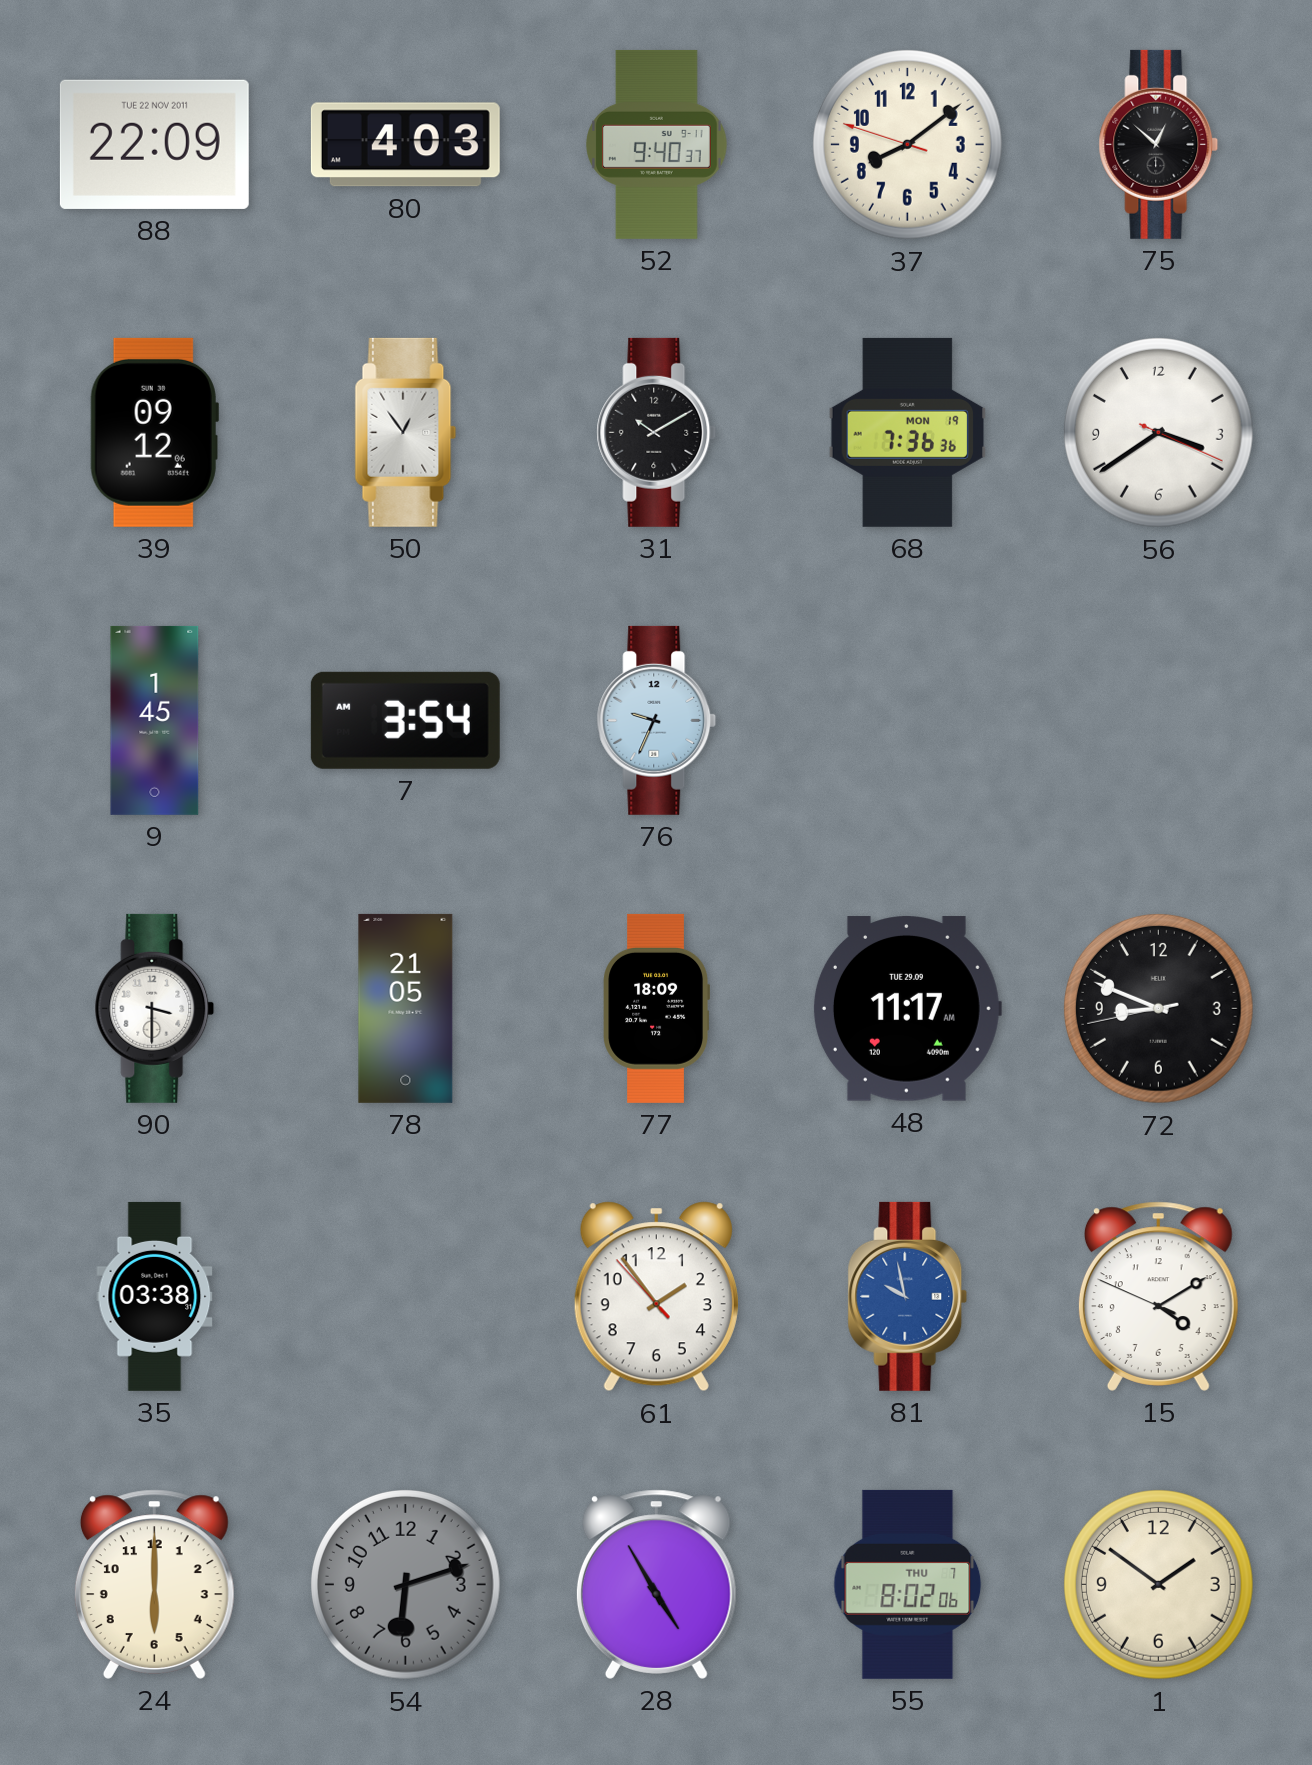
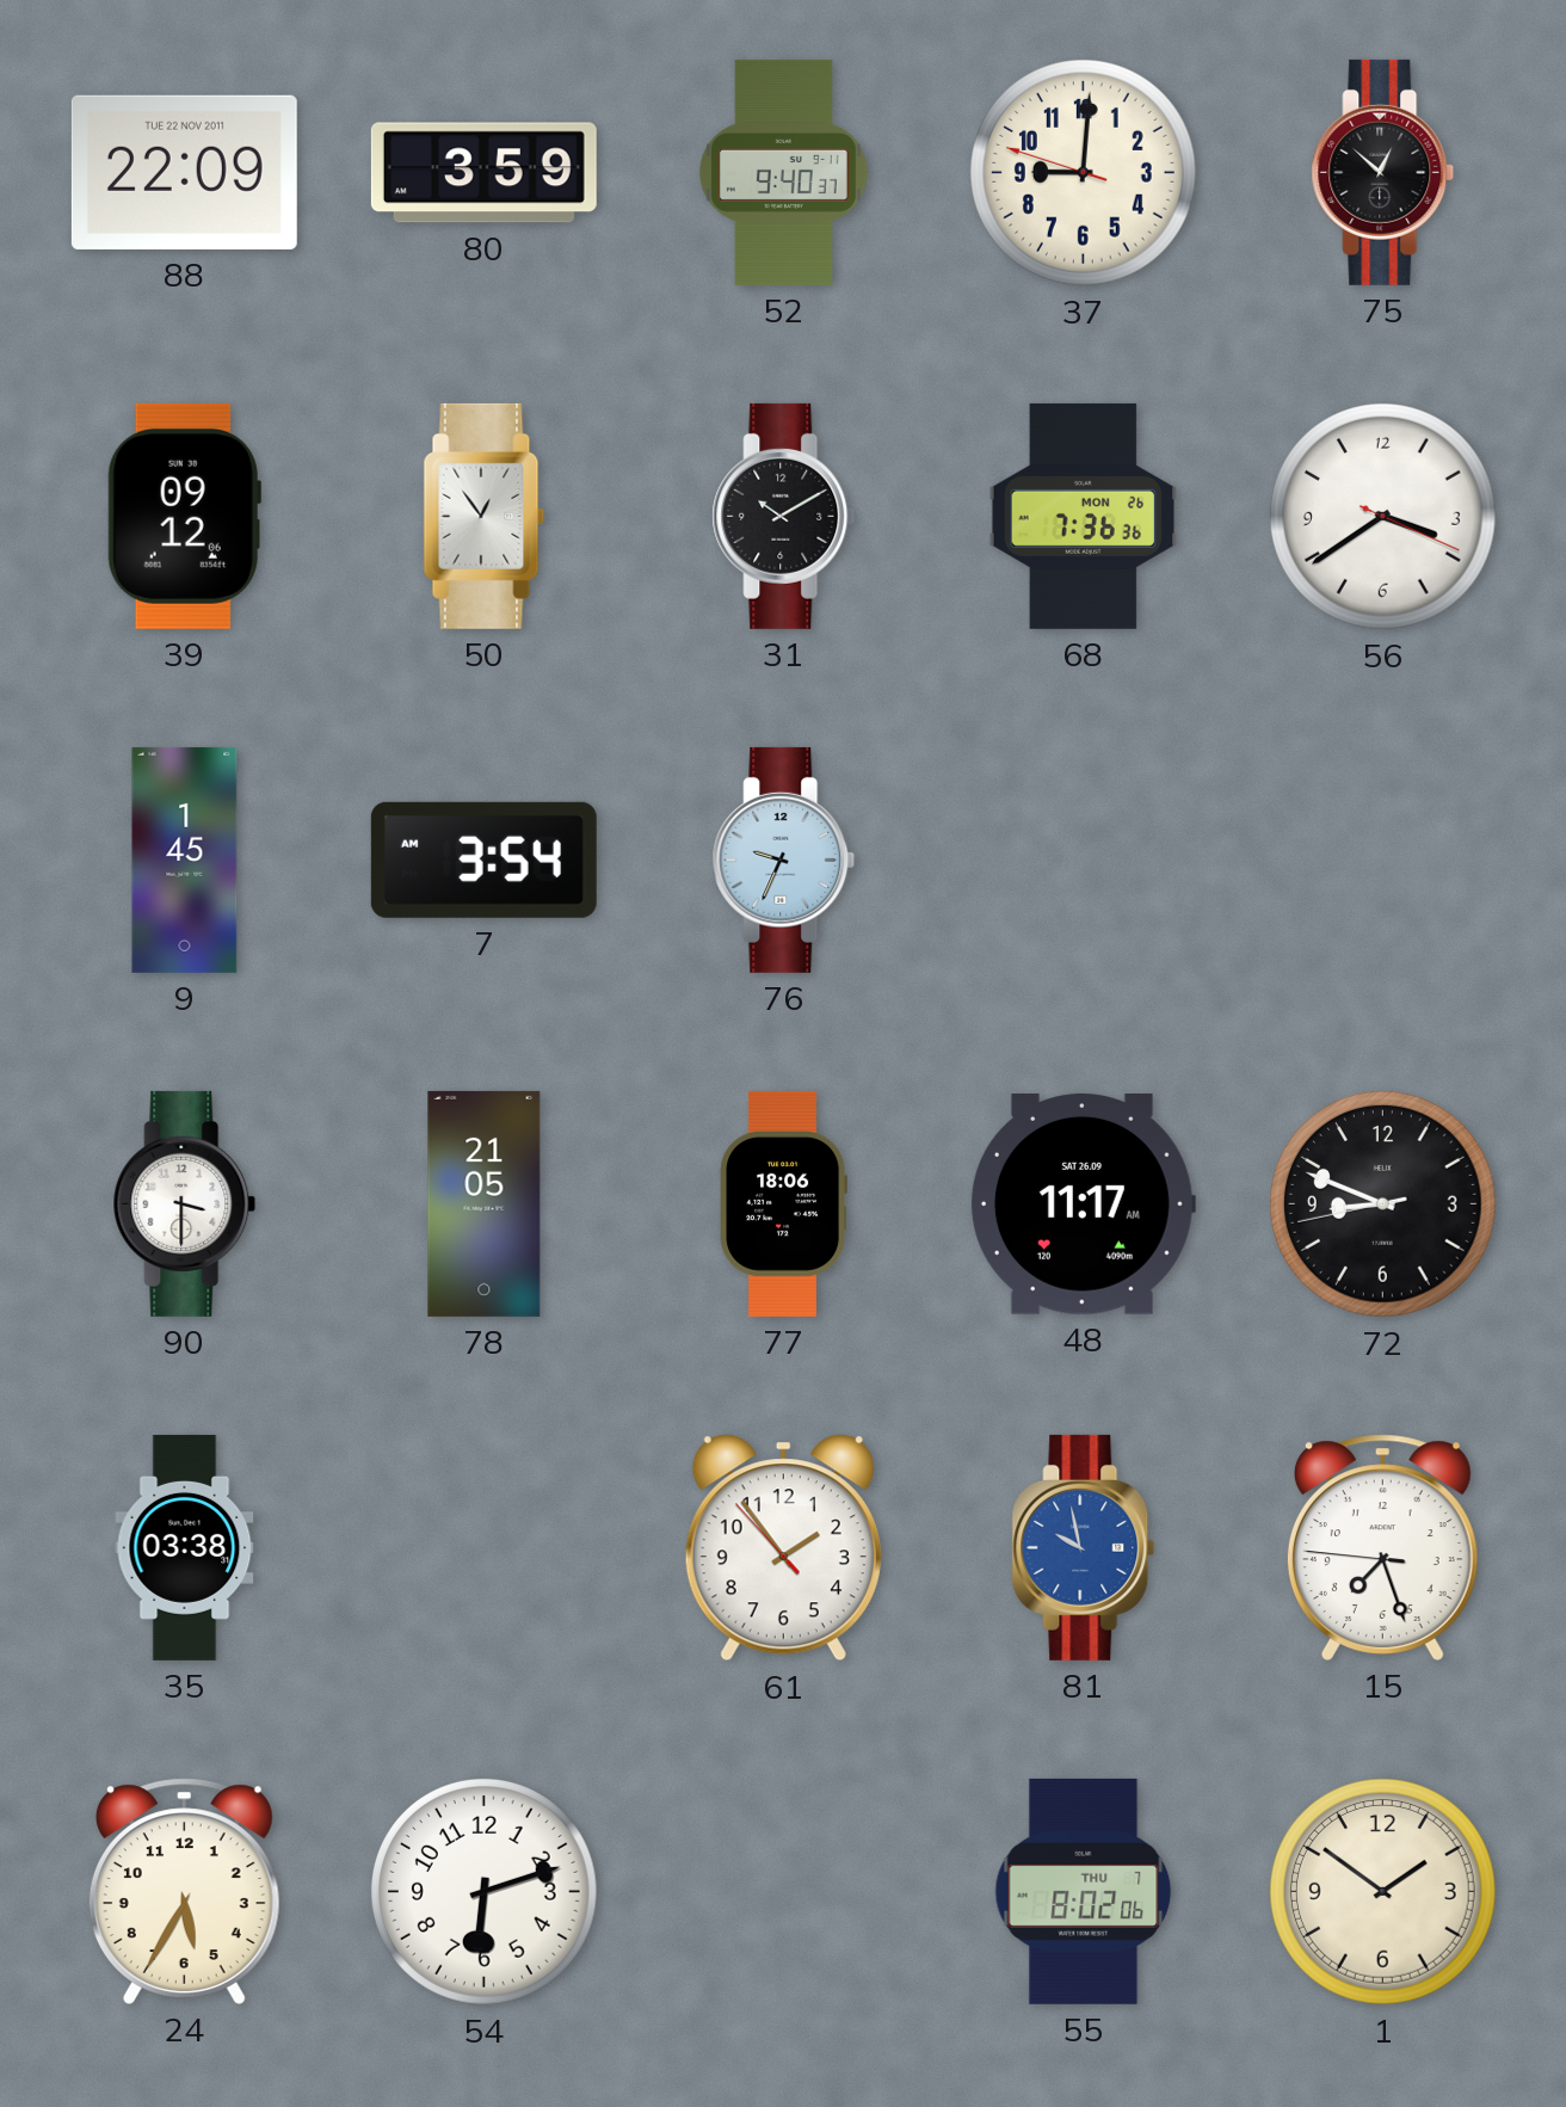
80: 4:03 -> 3:59
37: 8:08 -> 9:00
68 date: MON 19 -> MON 26
77: 18:09 -> 18:06
48 date: TUE 29.09 -> SAT 26.09
15: 4:09 -> 7:26
24: 6:00 -> 5:35
54 dial: grey -> white
28: 4:55 -> none
